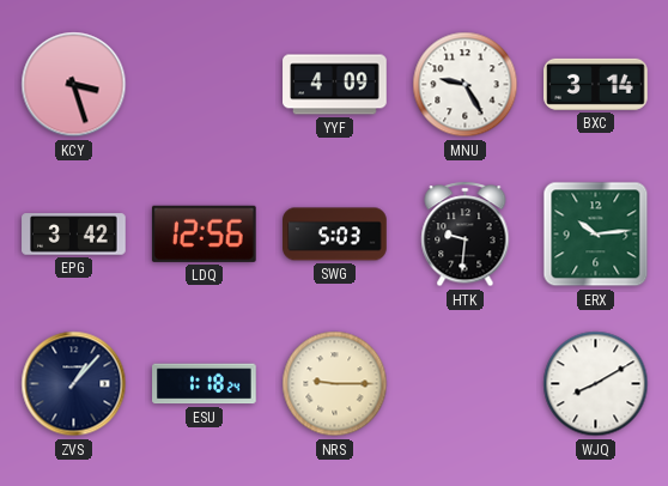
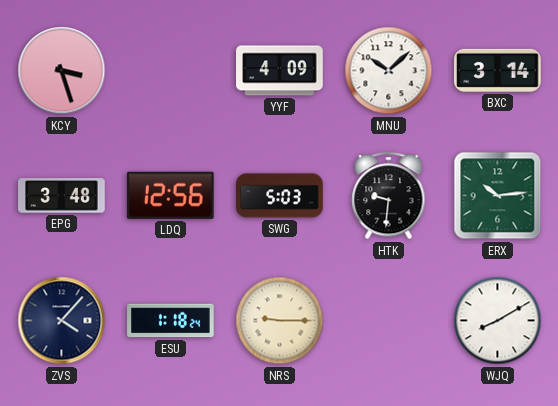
MNU: 9:25 -> 10:08
EPG: 3:42 -> 3:48
ZVS: 1:07 -> 4:07
